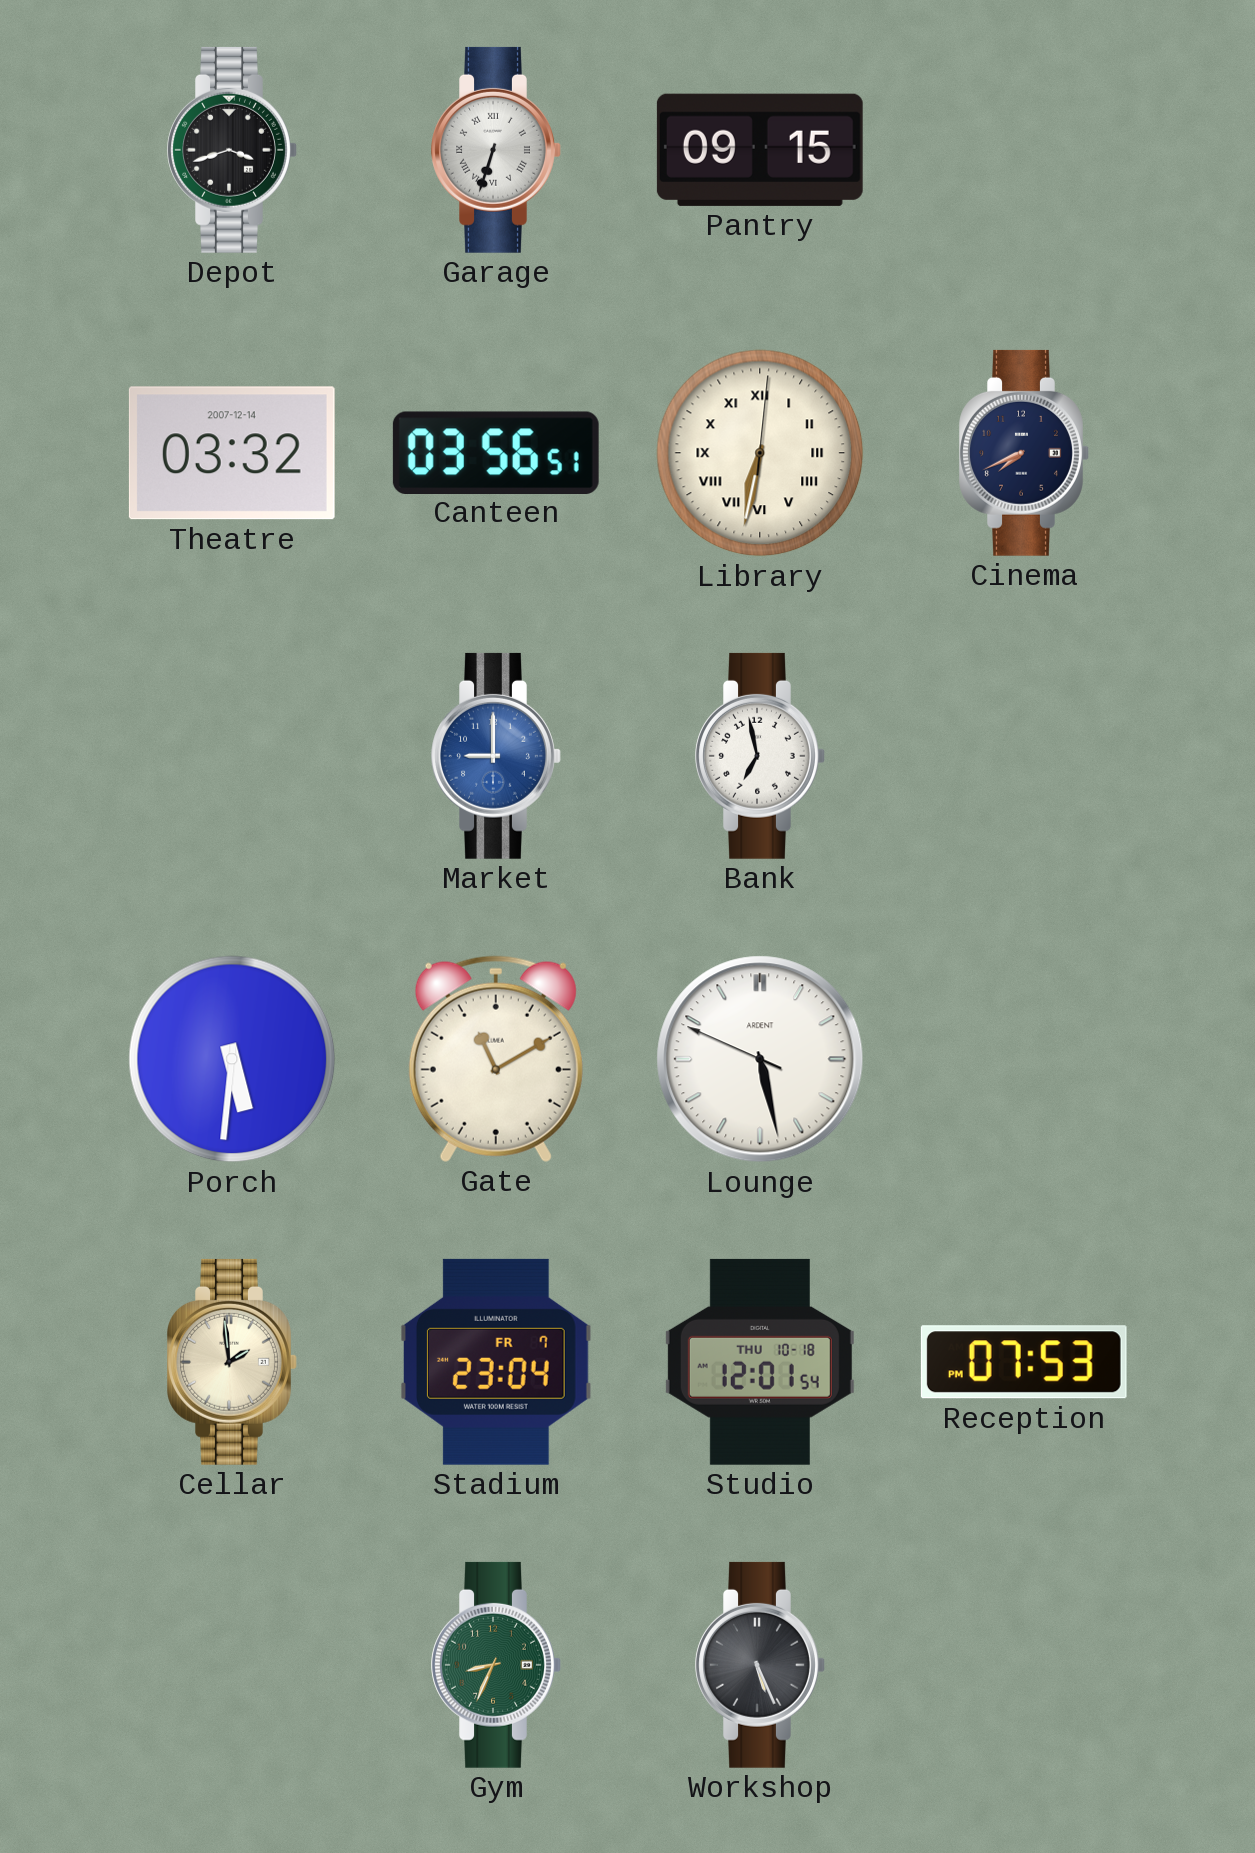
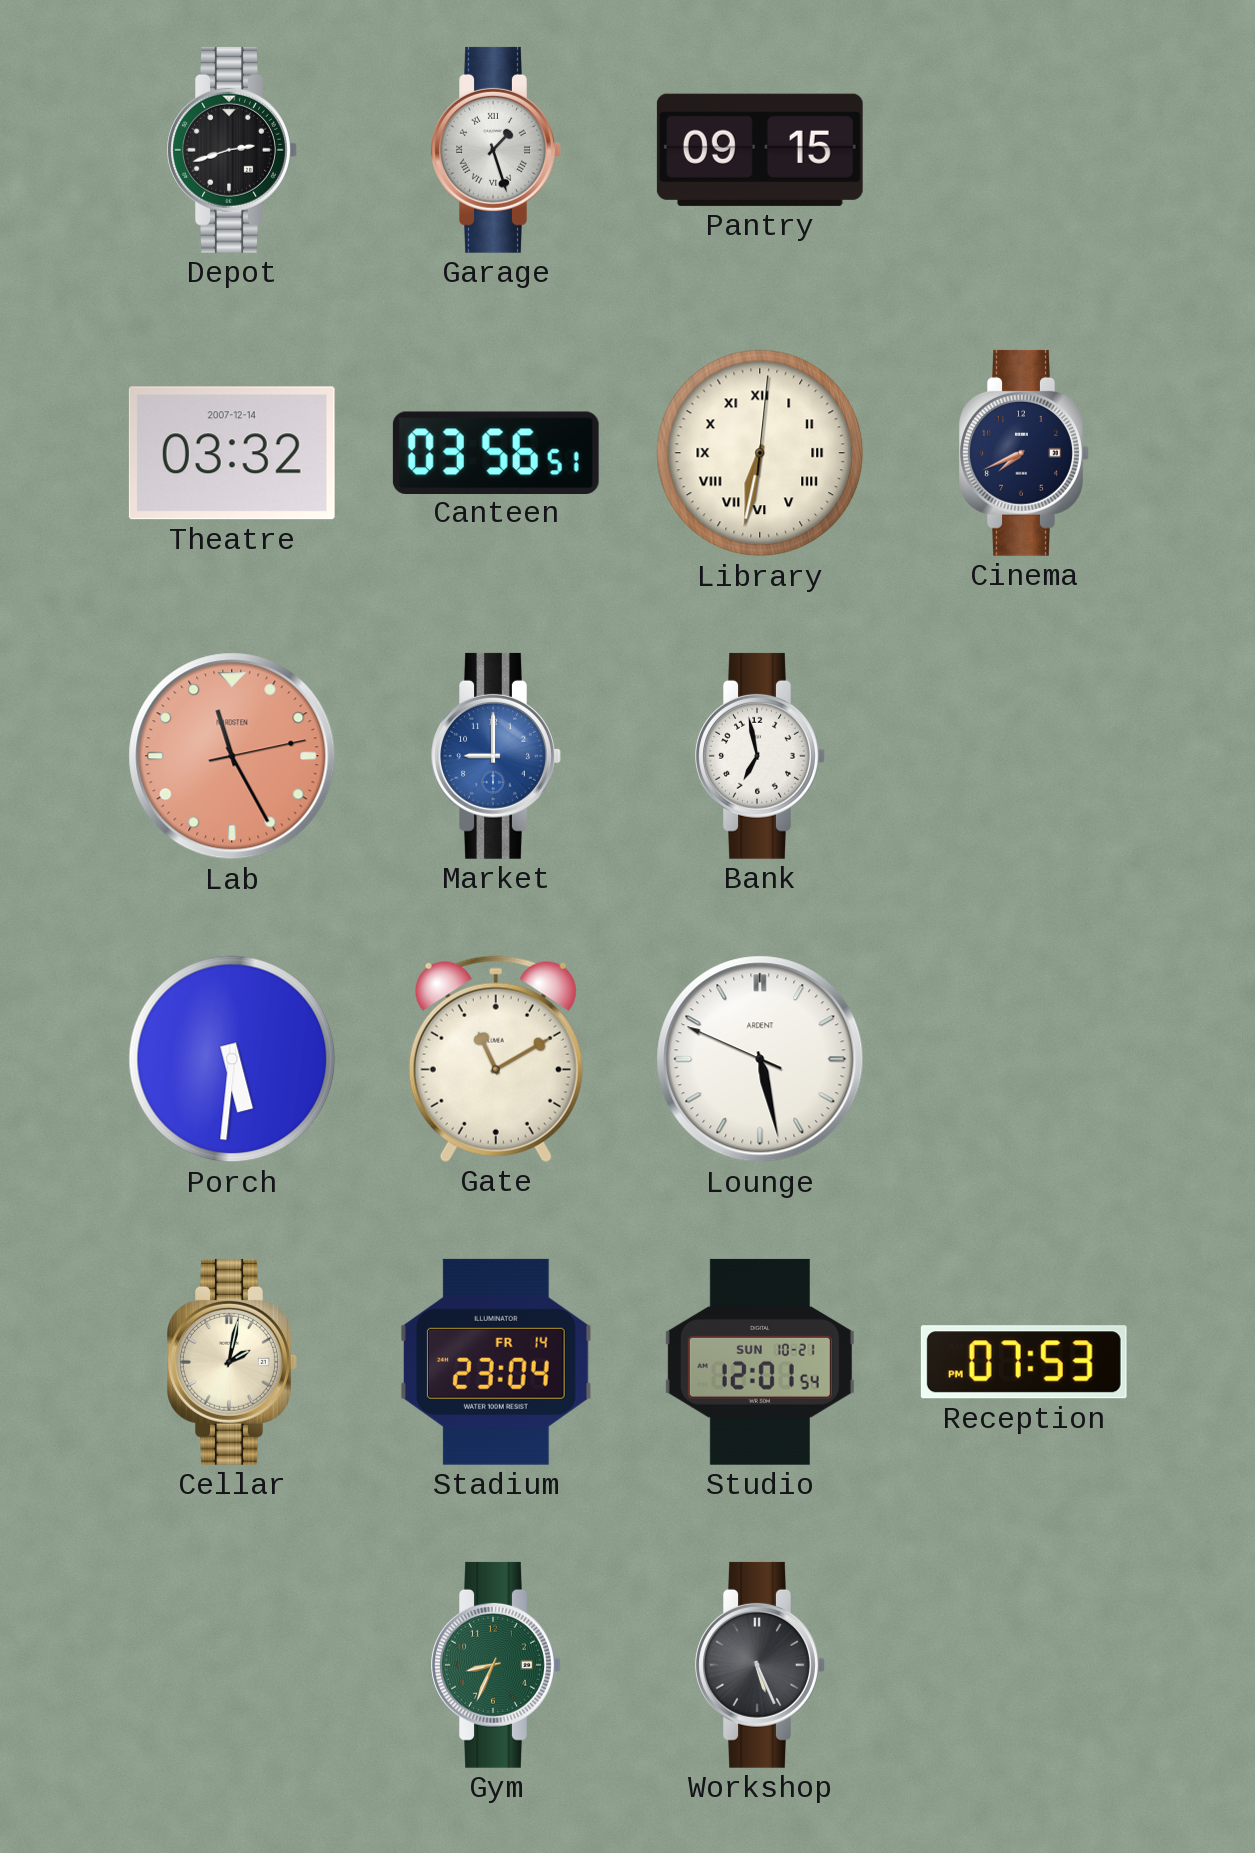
Depot: 3:42 -> 2:42
Garage: 6:33 -> 1:27
Lab: none -> 11:25
Cellar: 1:59 -> 2:02
Stadium date: FR 7 -> FR 14
Studio date: THU 10-18 -> SUN 10-21
